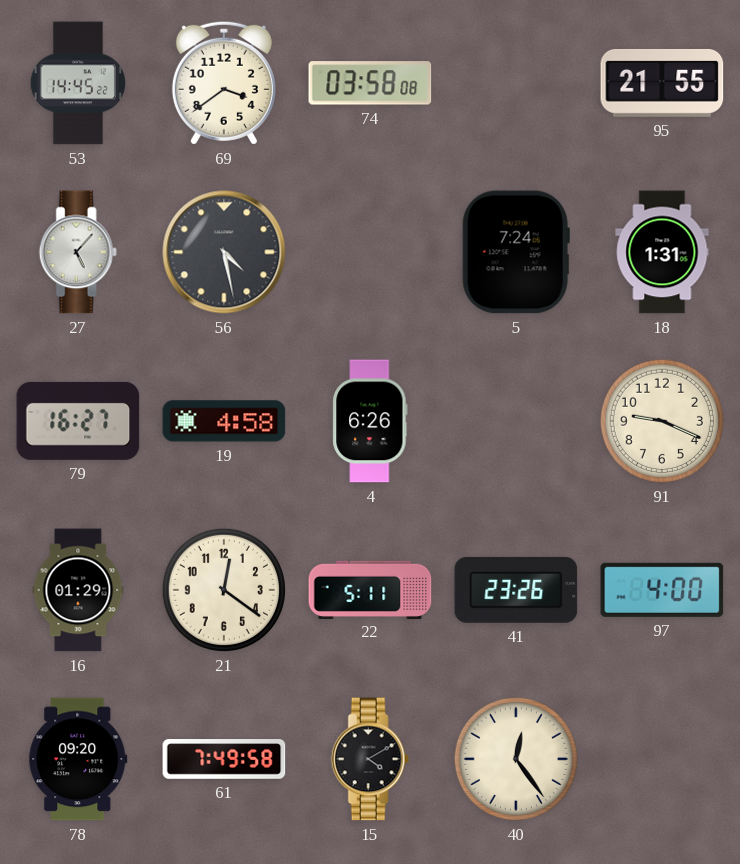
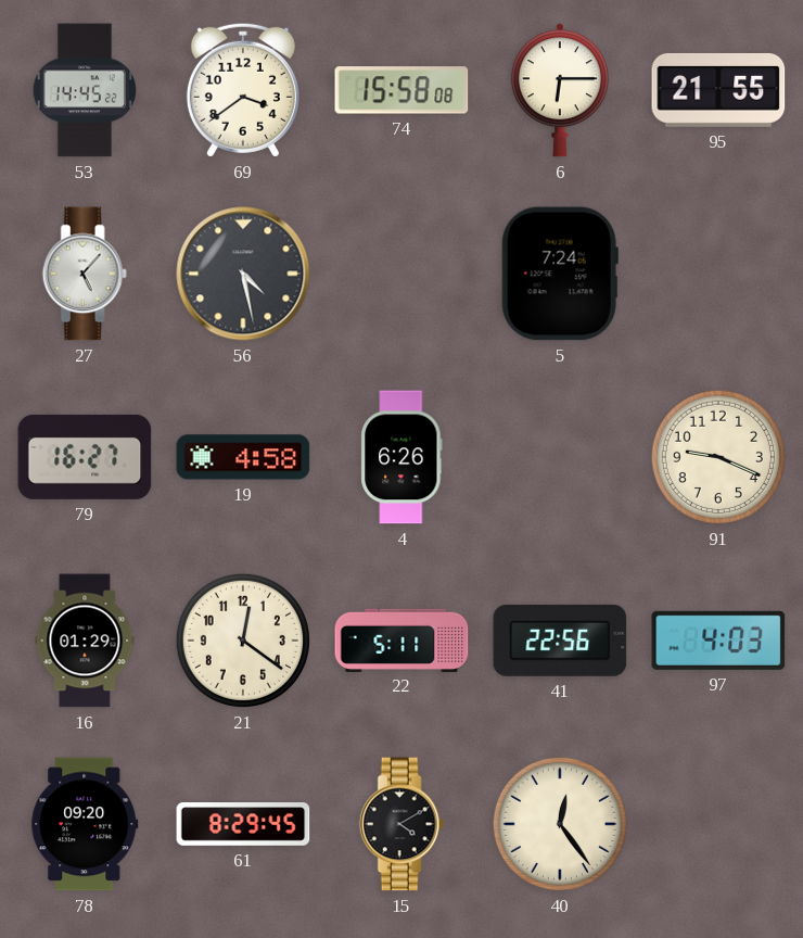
74: 03:58 -> 15:58
6: none -> 6:15
18: 1:31 -> none
41: 23:26 -> 22:56
97: 4:00 -> 4:03
61: 7:49 -> 8:29
